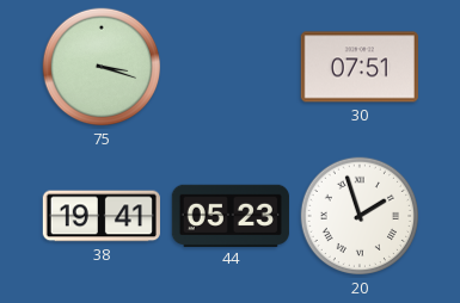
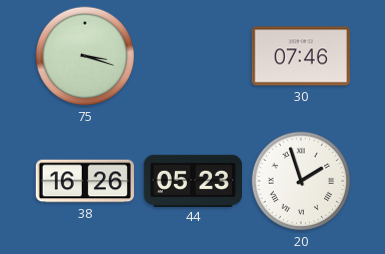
30: 07:51 -> 07:46
38: 19:41 -> 16:26
